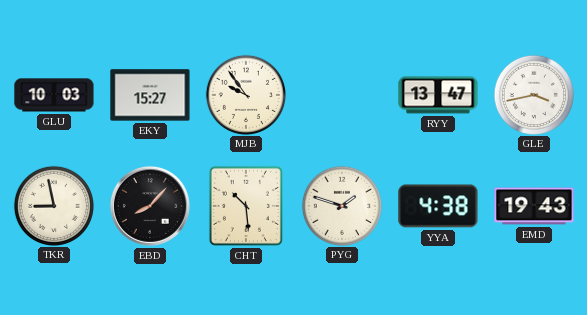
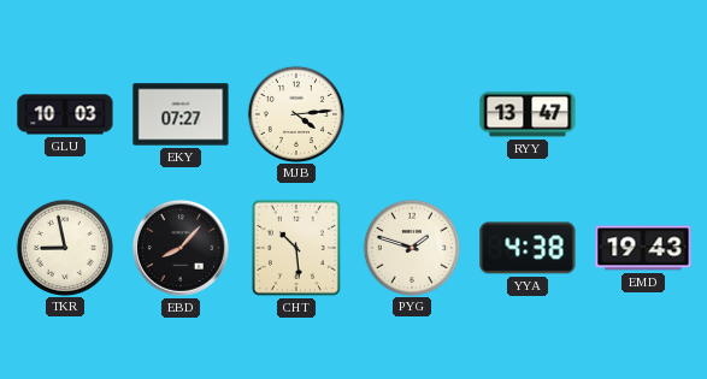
EKY: 15:27 -> 07:27
MJB: 9:54 -> 4:14
GLE: 3:43 -> none
